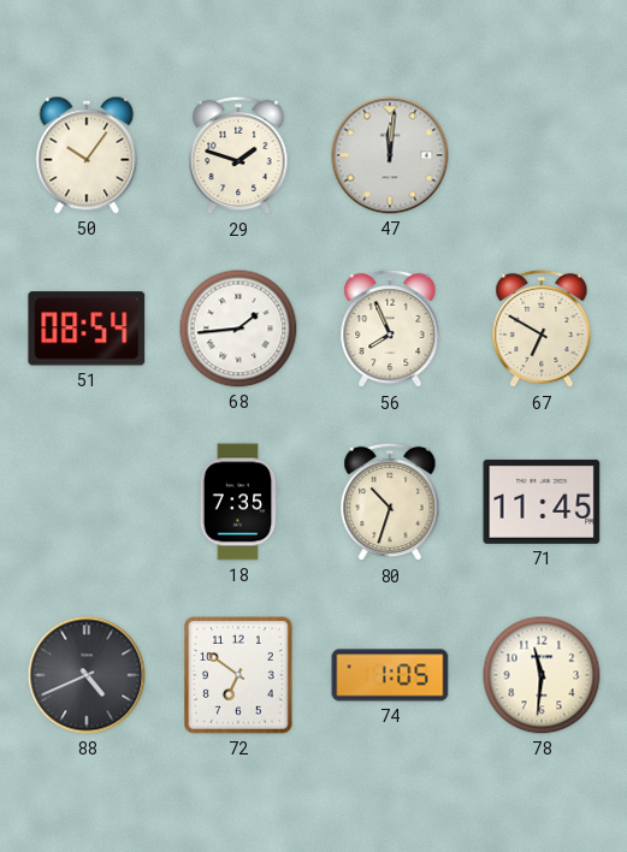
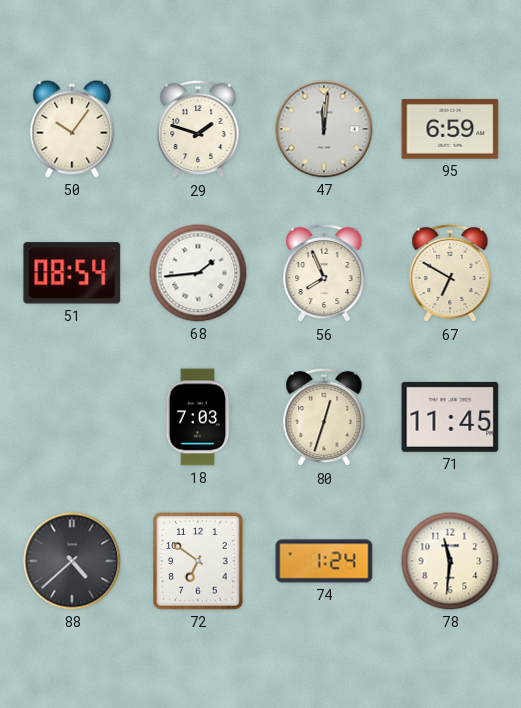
95: none -> 6:59
18: 7:35 -> 7:03
80: 10:33 -> 12:33
88: 4:41 -> 4:38
74: 1:05 -> 1:24
